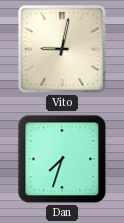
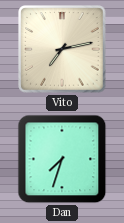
Vito: 9:02 -> 7:13
